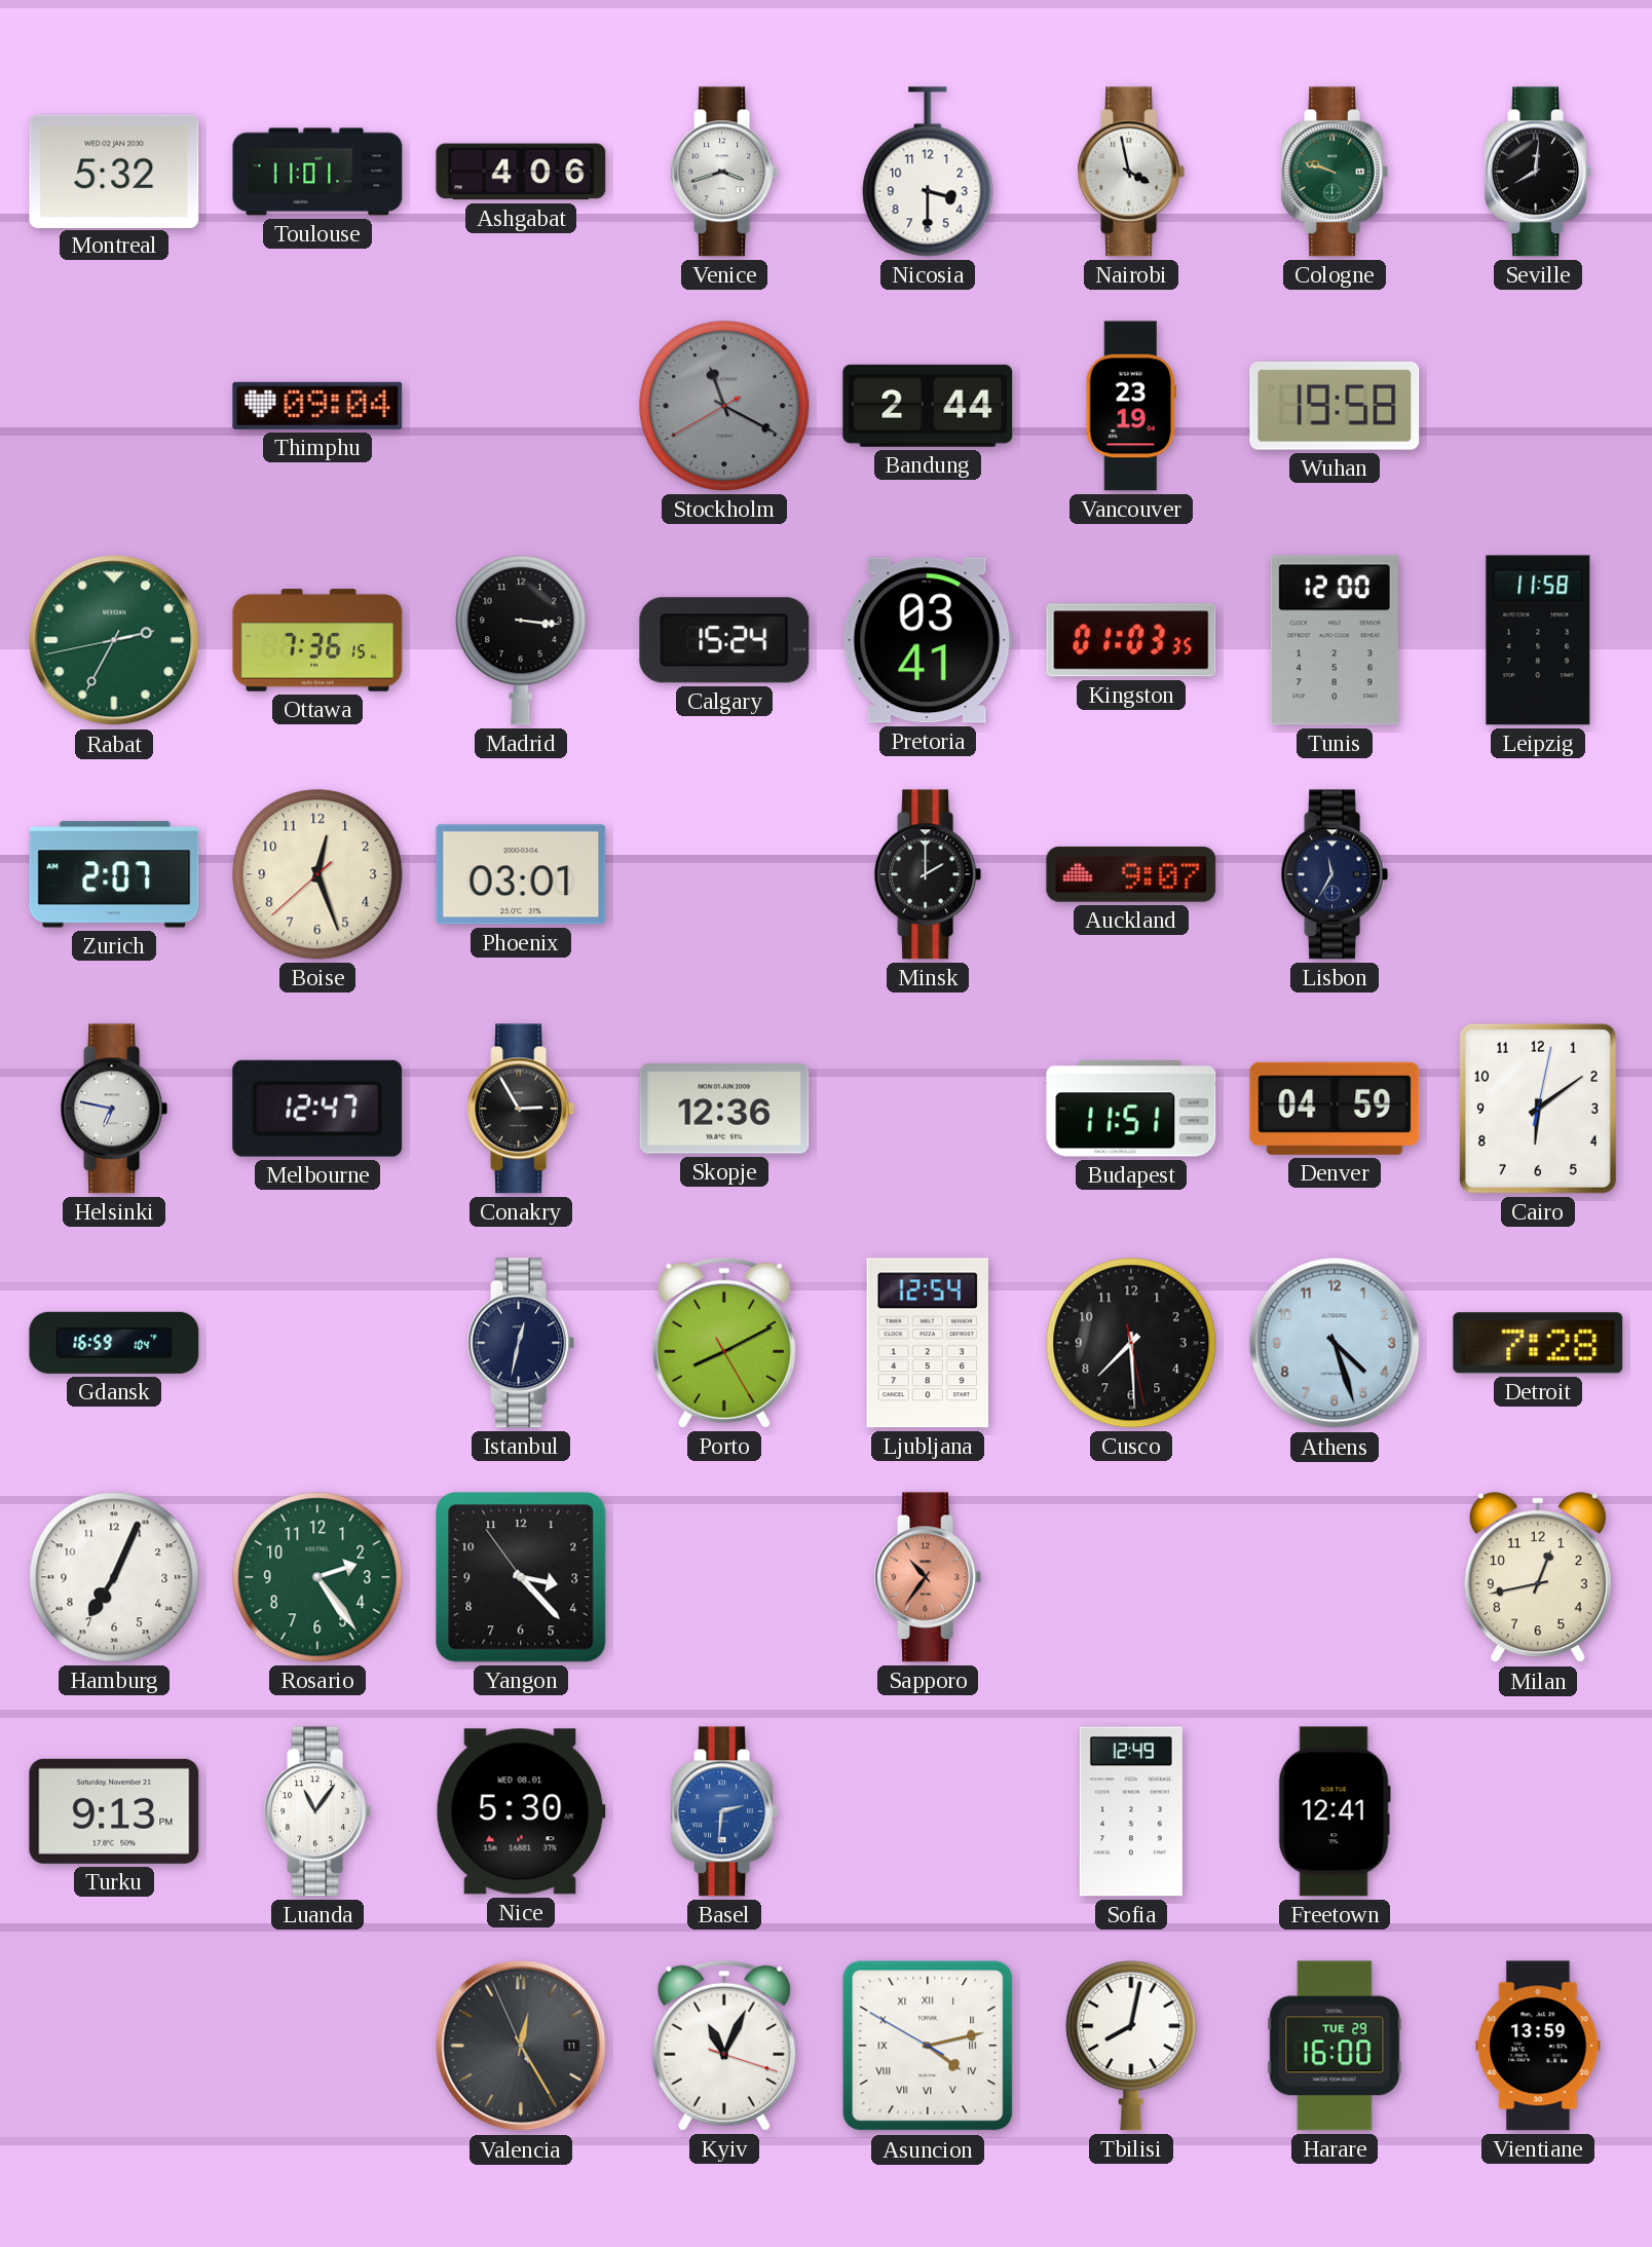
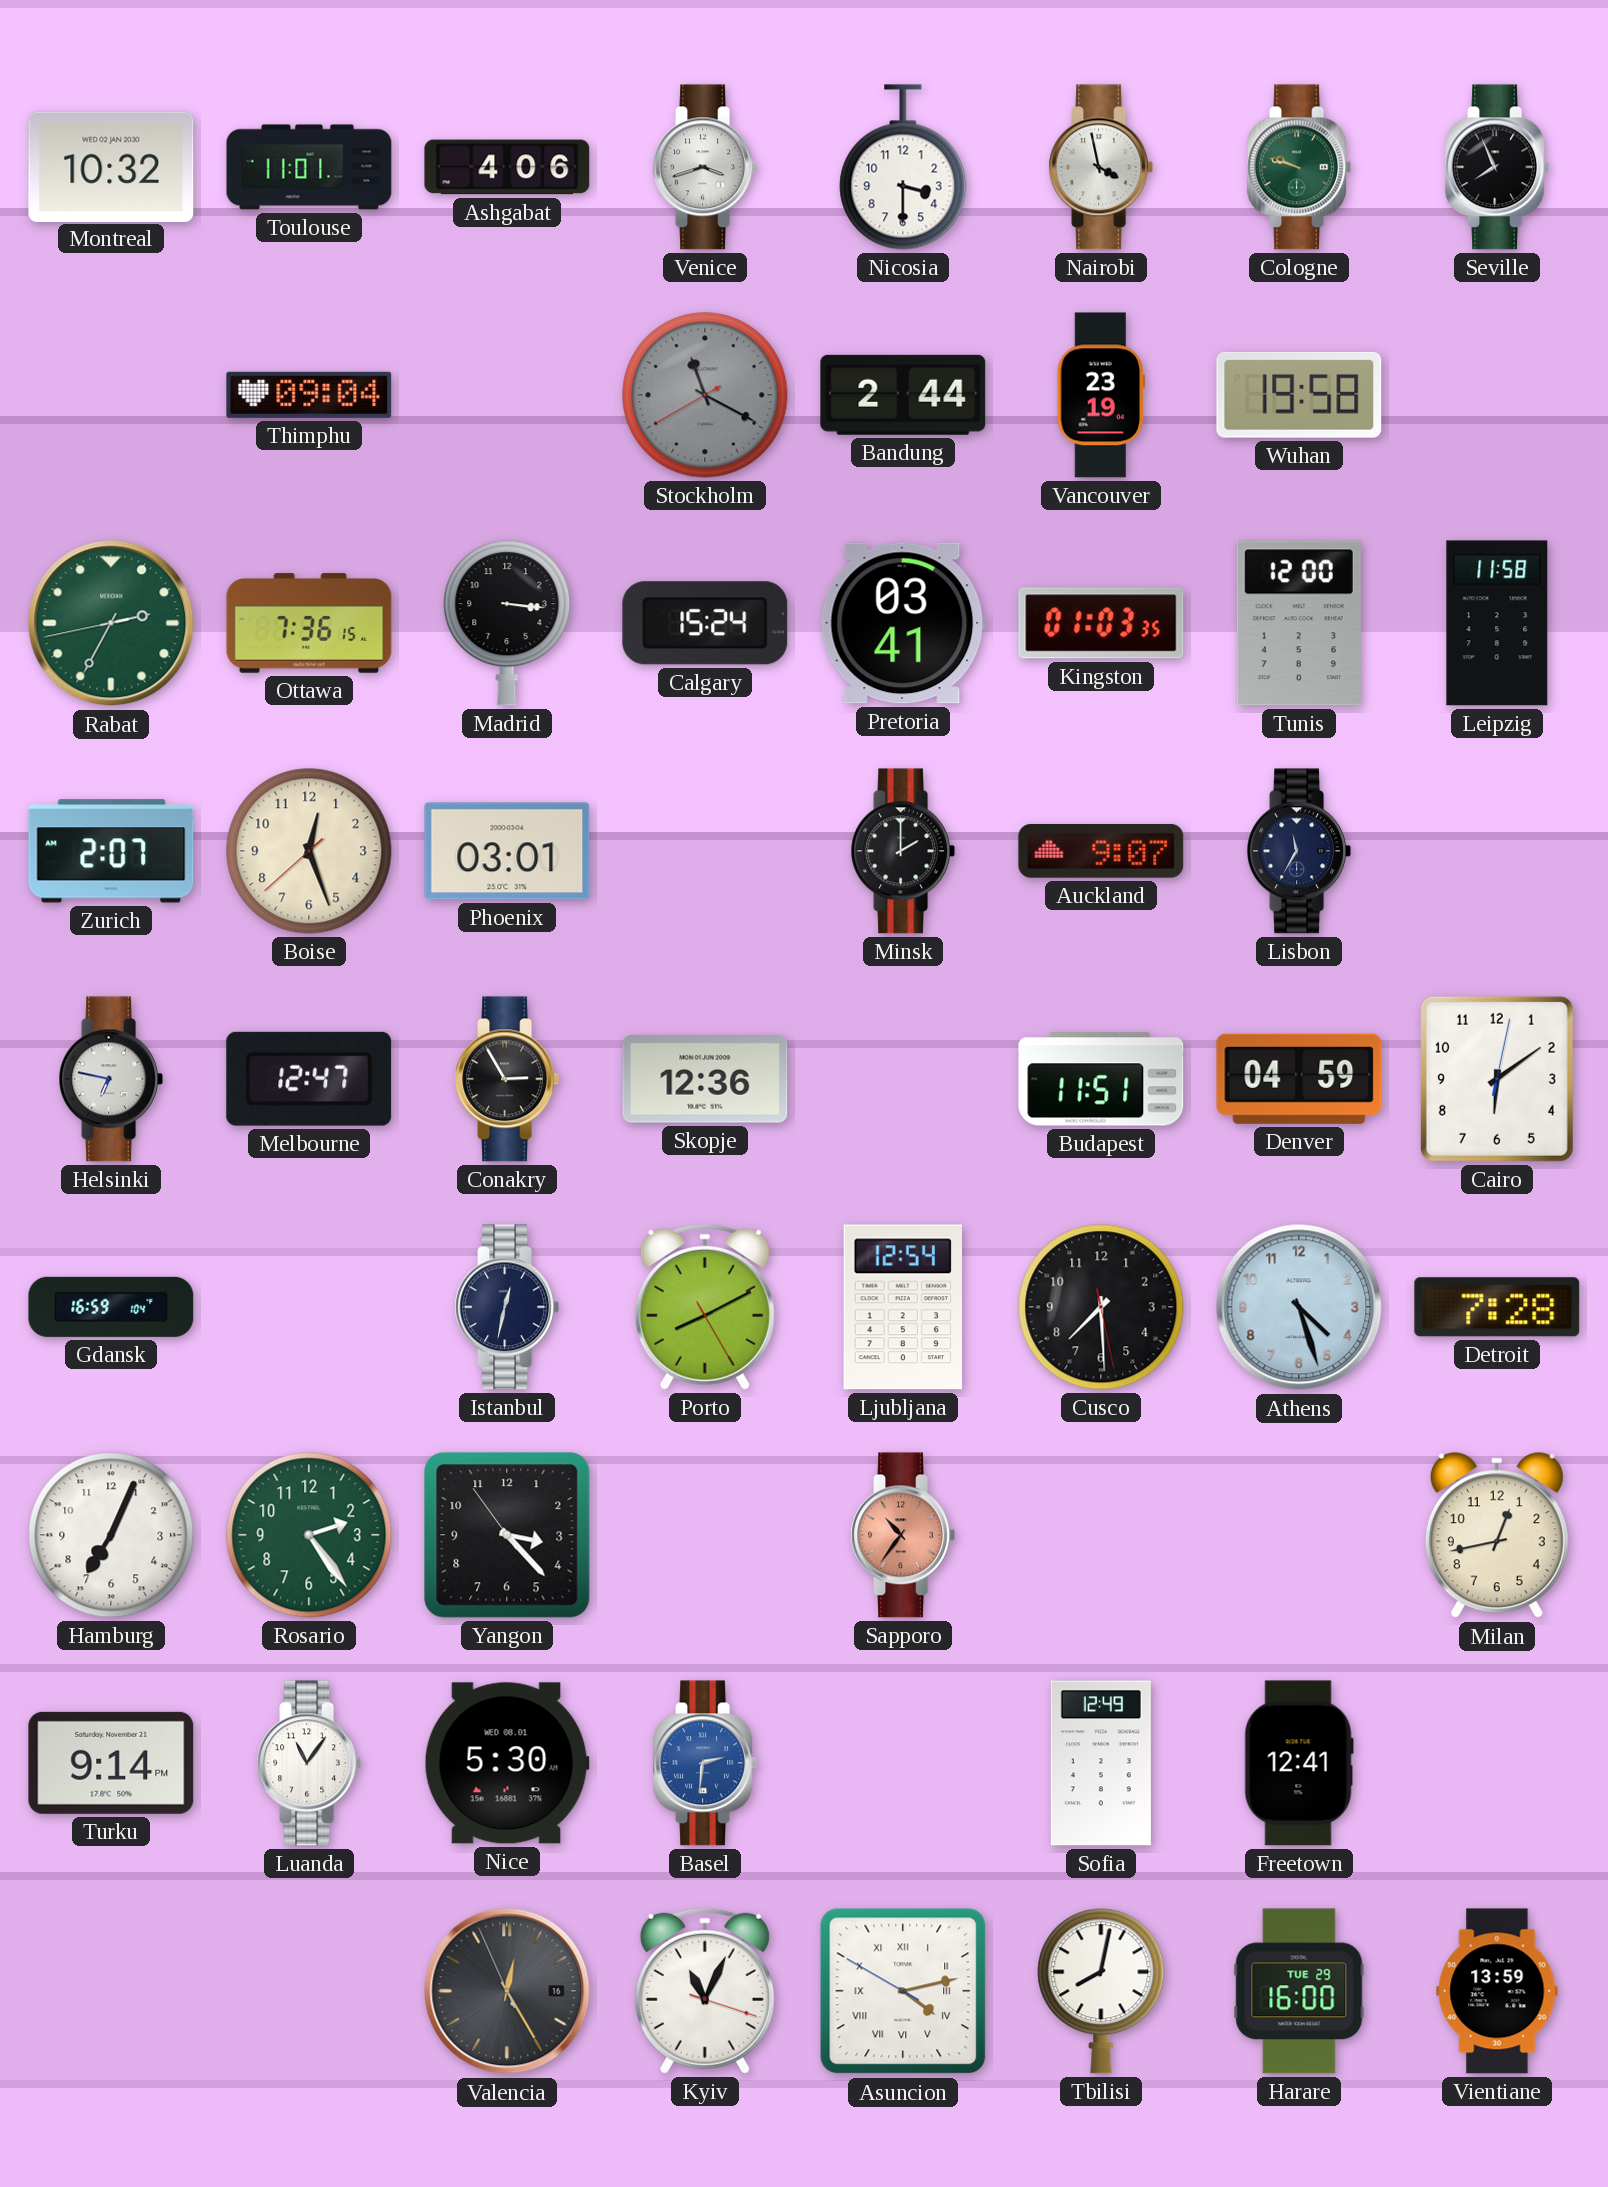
Montreal: 5:32 -> 10:32
Seville: 8:01 -> 7:56
Turku: 9:13 -> 9:14
Valencia date: 11 -> 16
